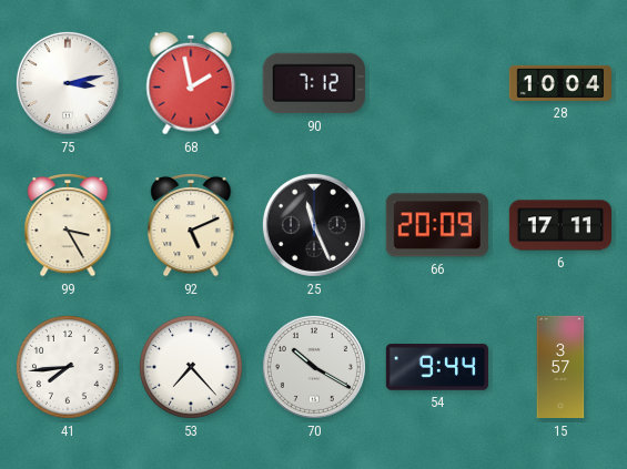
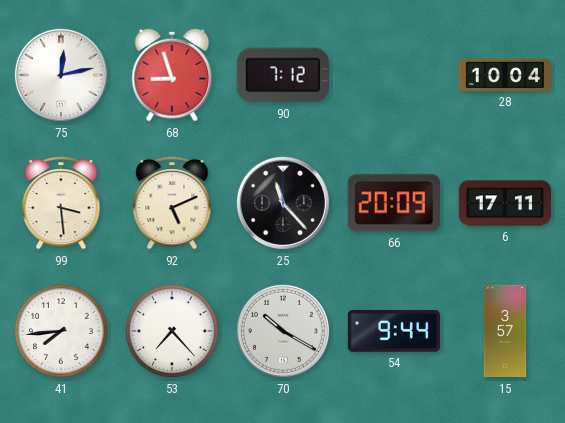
75: 3:13 -> 12:13
68: 1:58 -> 8:57
99: 3:25 -> 3:29
25: 11:26 -> 11:23
